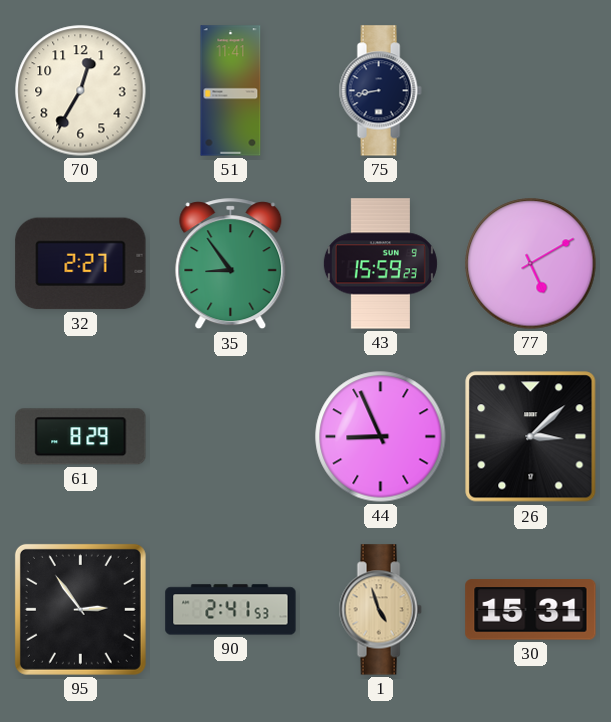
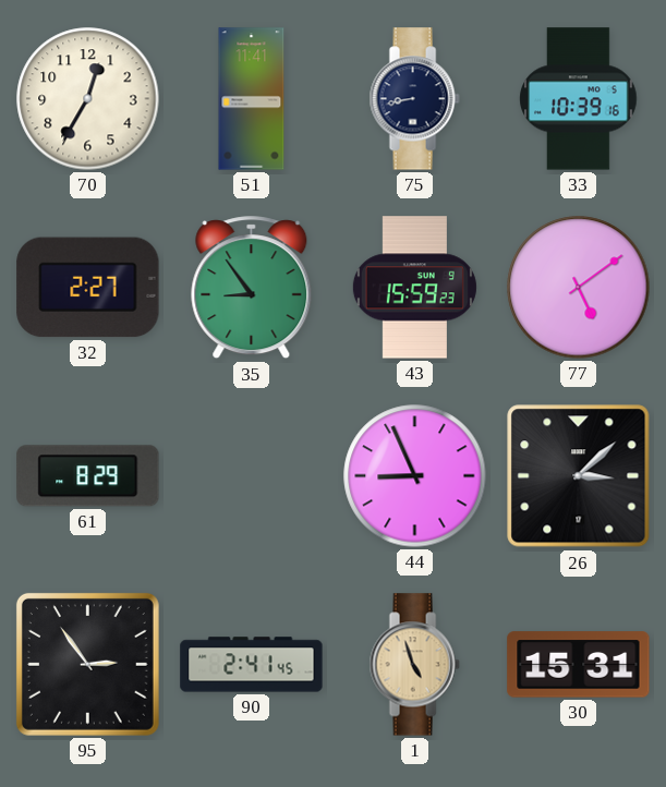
33: none -> 10:39
77: 5:10 -> 5:09
90: 2:41:53 -> 2:41:45
